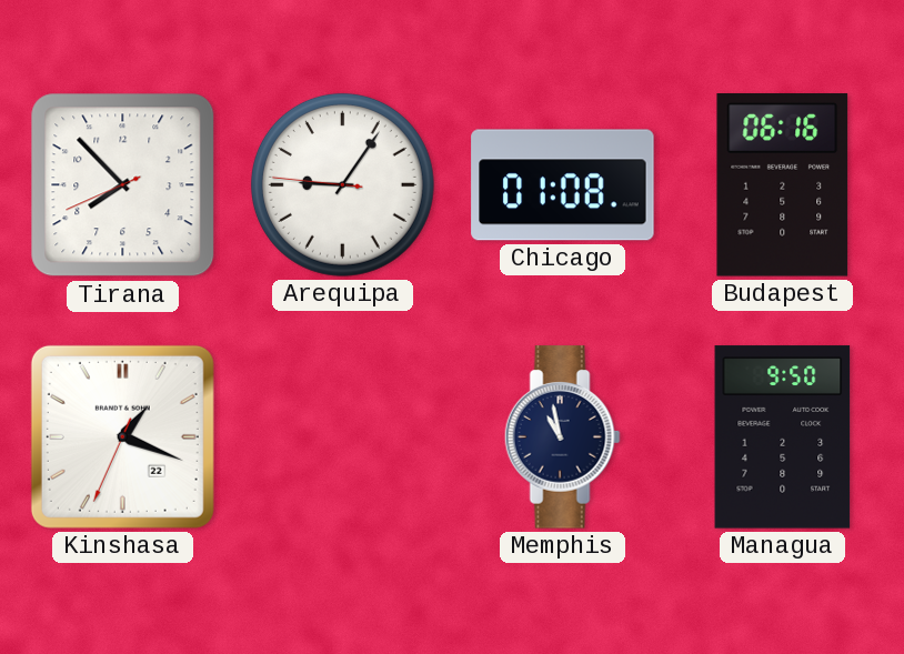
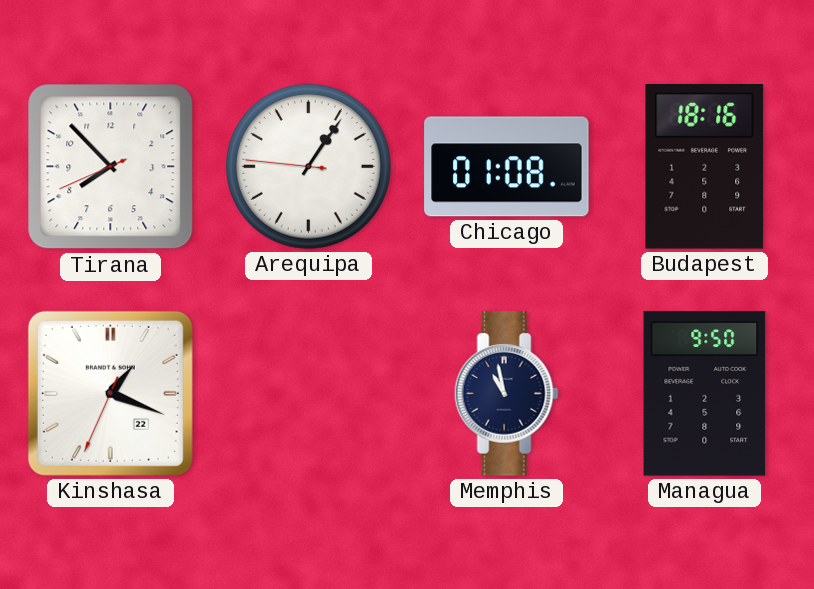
Arequipa: 9:05 -> 1:05
Budapest: 06:16 -> 18:16
